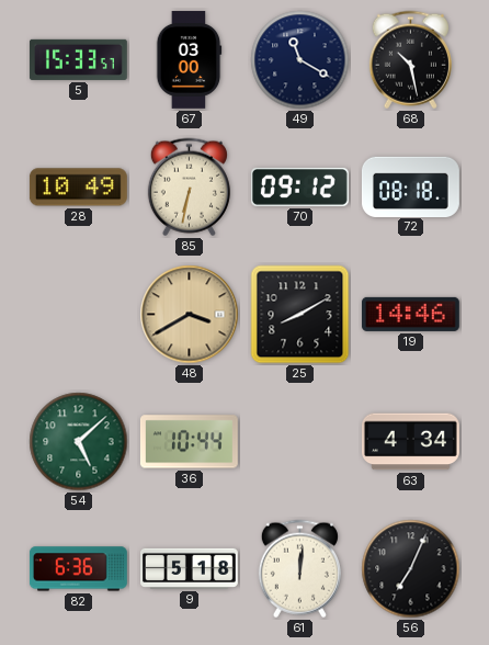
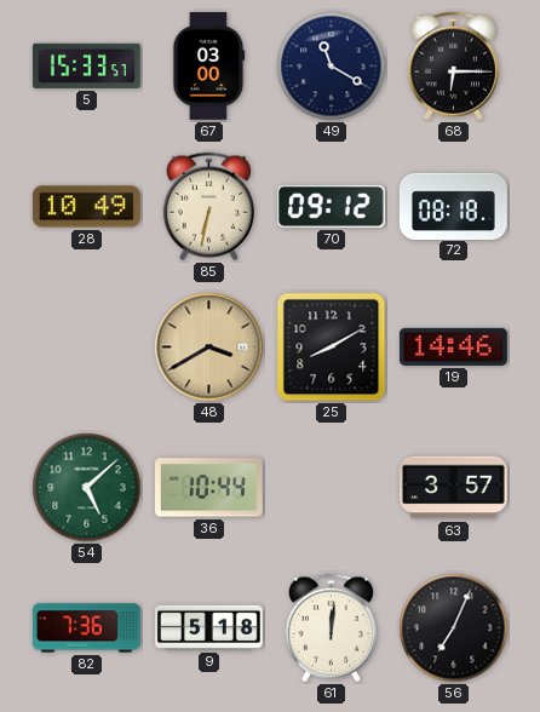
68: 10:28 -> 6:15
63: 4:34 -> 3:57
82: 6:36 -> 7:36
